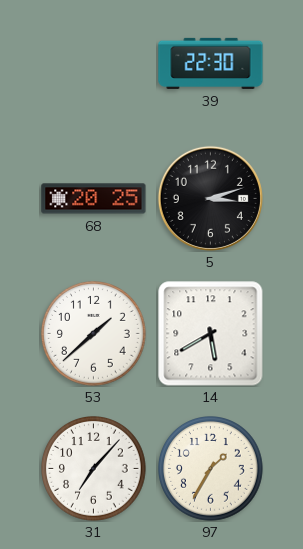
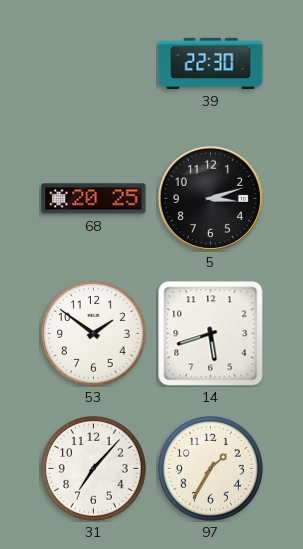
53: 1:38 -> 1:51
14: 5:40 -> 5:42
